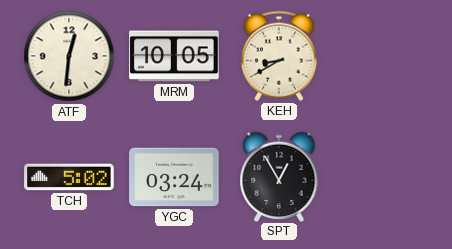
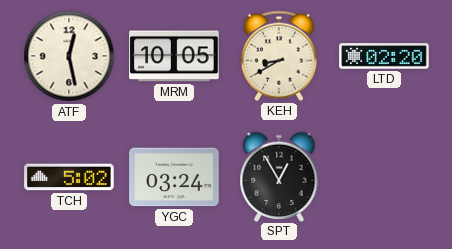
ATF: 12:31 -> 12:28
LTD: none -> 02:20
